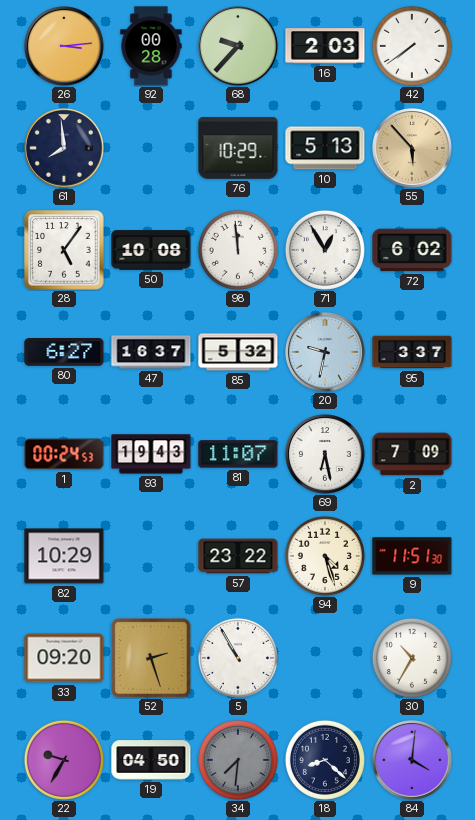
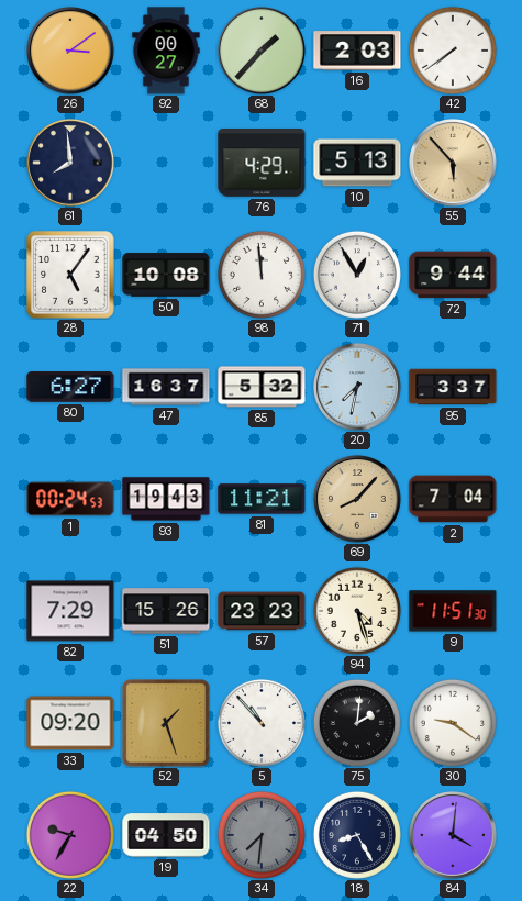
26: 3:14 -> 3:09
92: 00:28 -> 00:27
68: 9:37 -> 1:37
76: 10:29 -> 4:29
72: 6:02 -> 9:44
20: 9:32 -> 7:32
81: 11:07 -> 11:21
69: 6:28 -> 8:07
69 dial: white -> champagne
2: 7:09 -> 7:04
82: 10:29 -> 7:29
51: none -> 15:26
57: 23:22 -> 23:23
52: 2:27 -> 1:27
5: 10:55 -> 10:53
75: none -> 2:01
30: 10:35 -> 9:21
18: 8:22 -> 8:25
